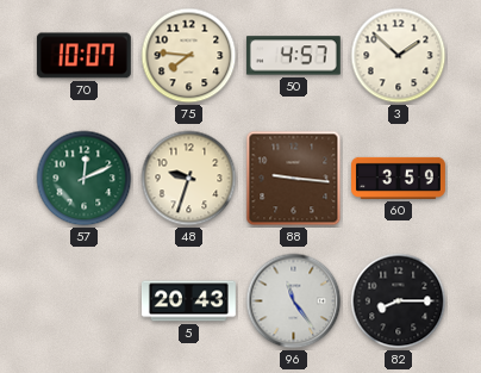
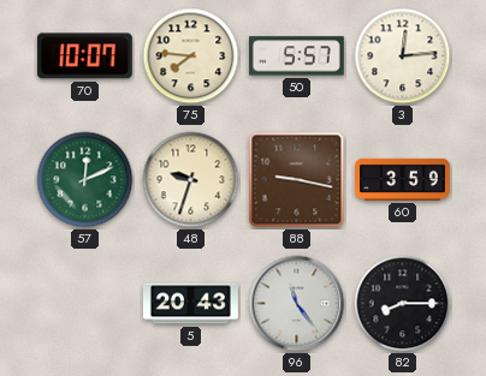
50: 4:57 -> 5:57
3: 1:52 -> 12:14
88: 9:16 -> 9:17
